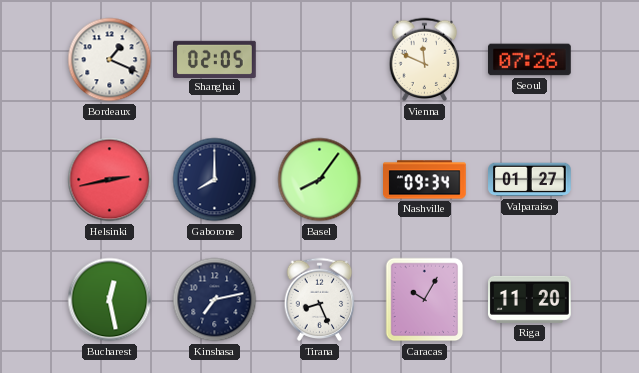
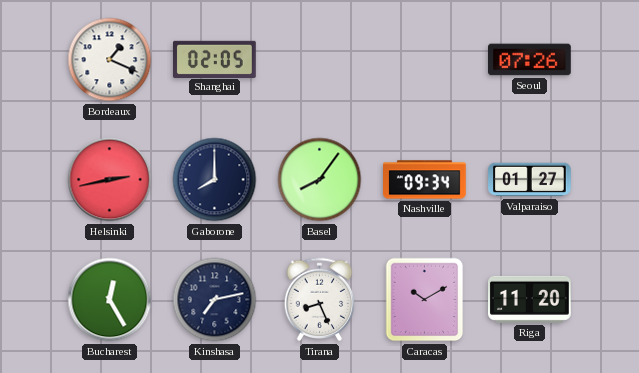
Vienna: 11:49 -> none
Bucharest: 12:28 -> 12:25
Caracas: 10:05 -> 10:10
